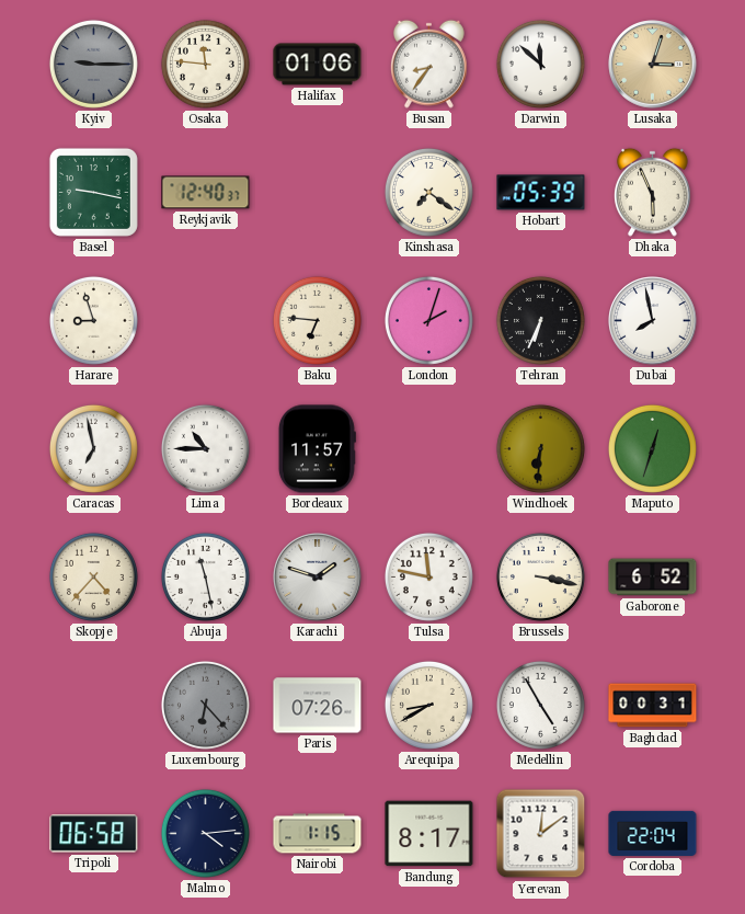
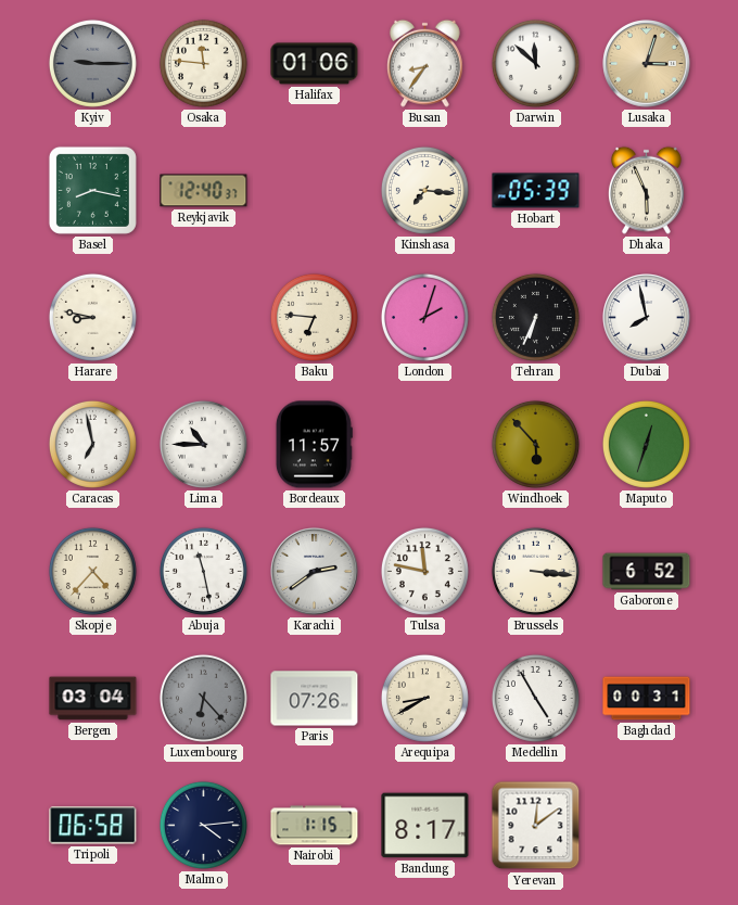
Basel: 9:17 -> 8:17
Kinshasa: 7:21 -> 7:16
Harare: 8:57 -> 8:47
Windhoek: 6:31 -> 5:53
Karachi: 1:48 -> 2:39
Brussels: 3:17 -> 3:16
Bergen: none -> 03:04
Cordoba: 22:04 -> none
